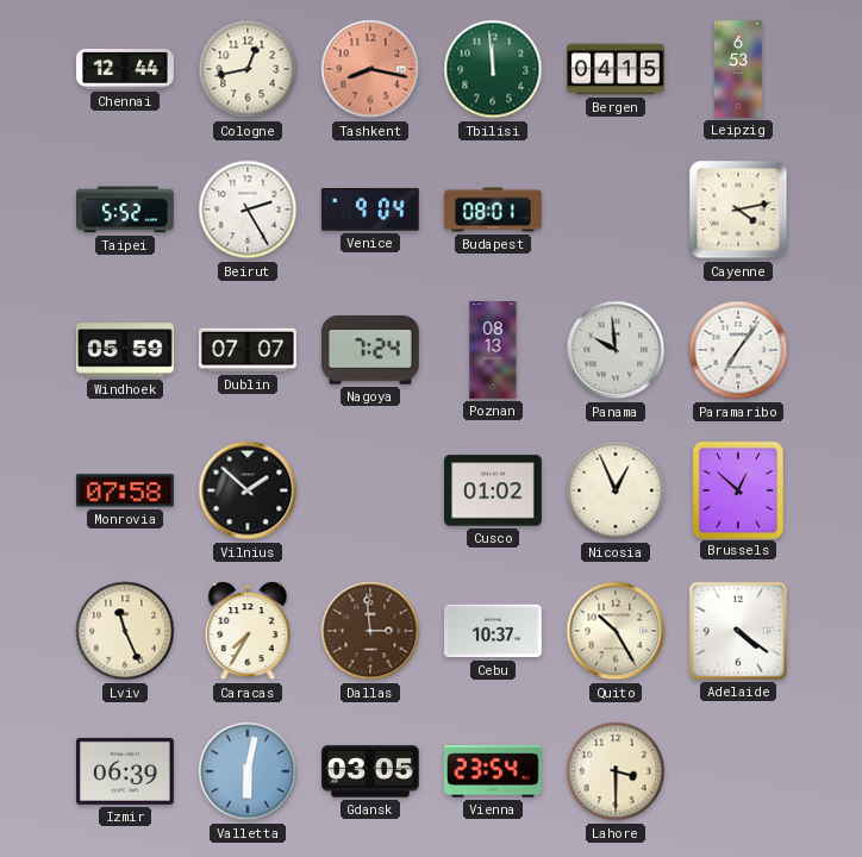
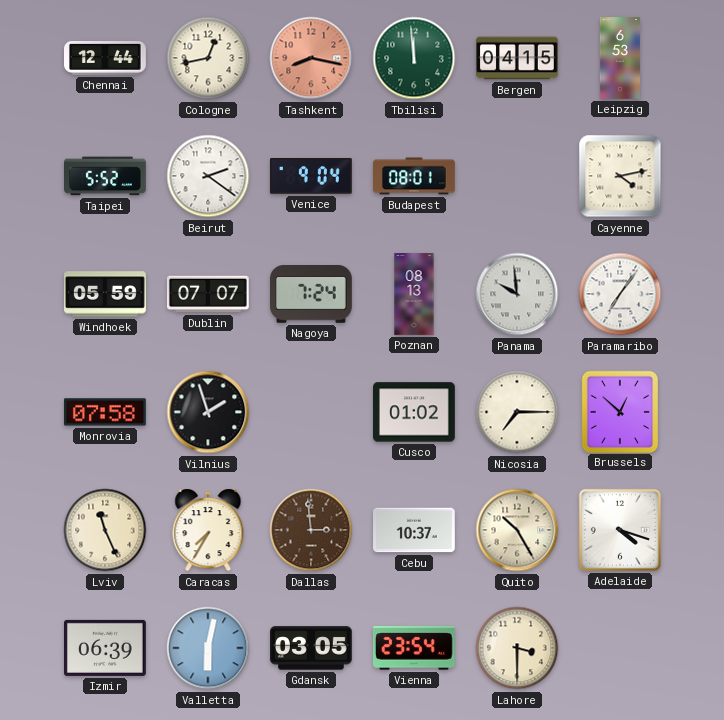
Beirut: 2:25 -> 2:21
Vilnius: 1:52 -> 1:57
Nicosia: 12:56 -> 7:15
Adelaide: 4:21 -> 4:18
